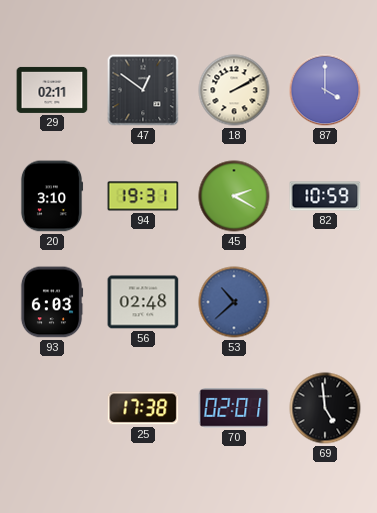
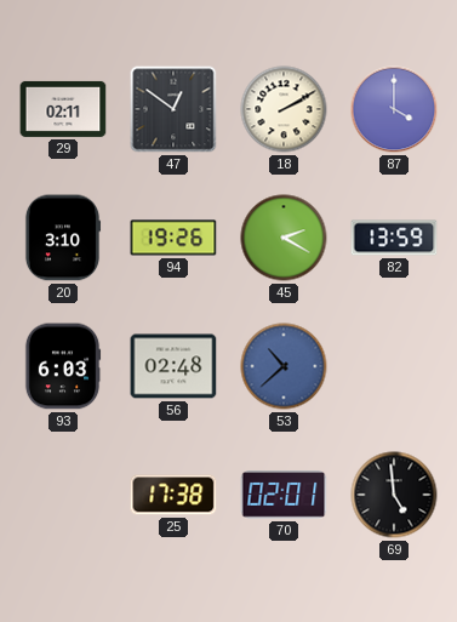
94: 19:31 -> 19:26
82: 10:59 -> 13:59
